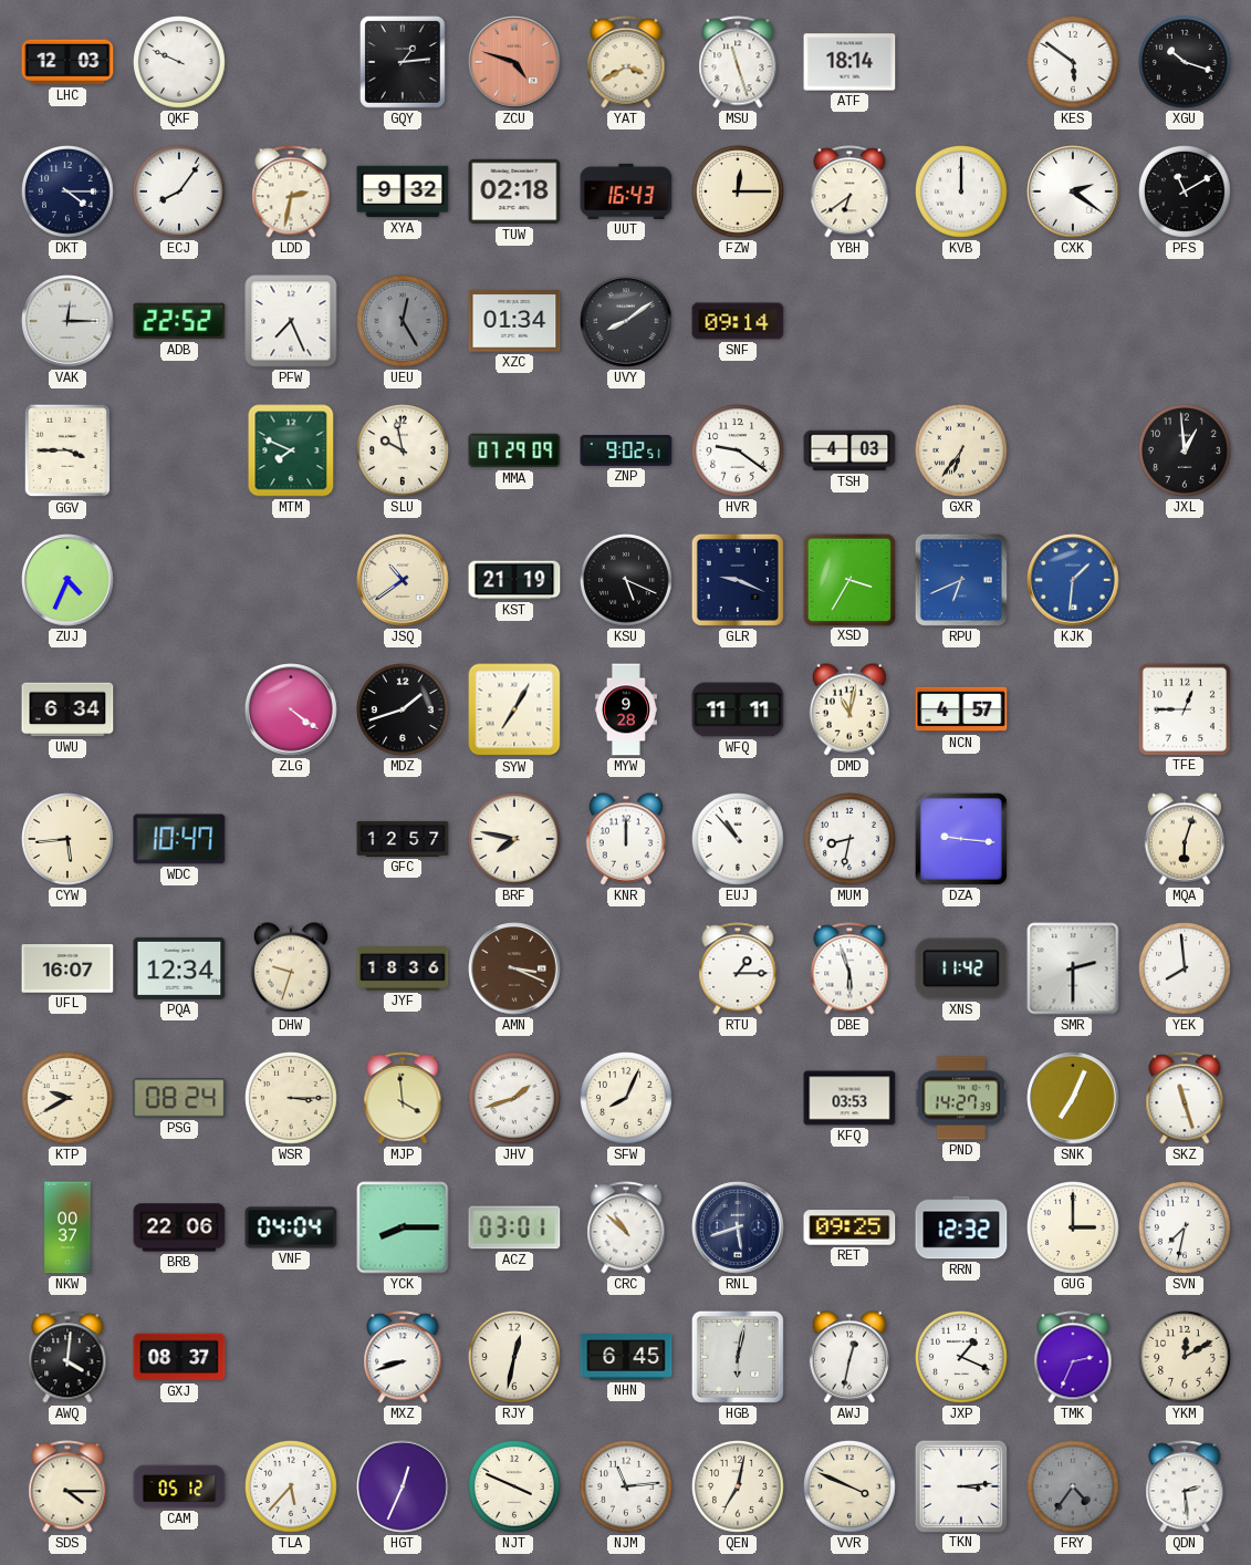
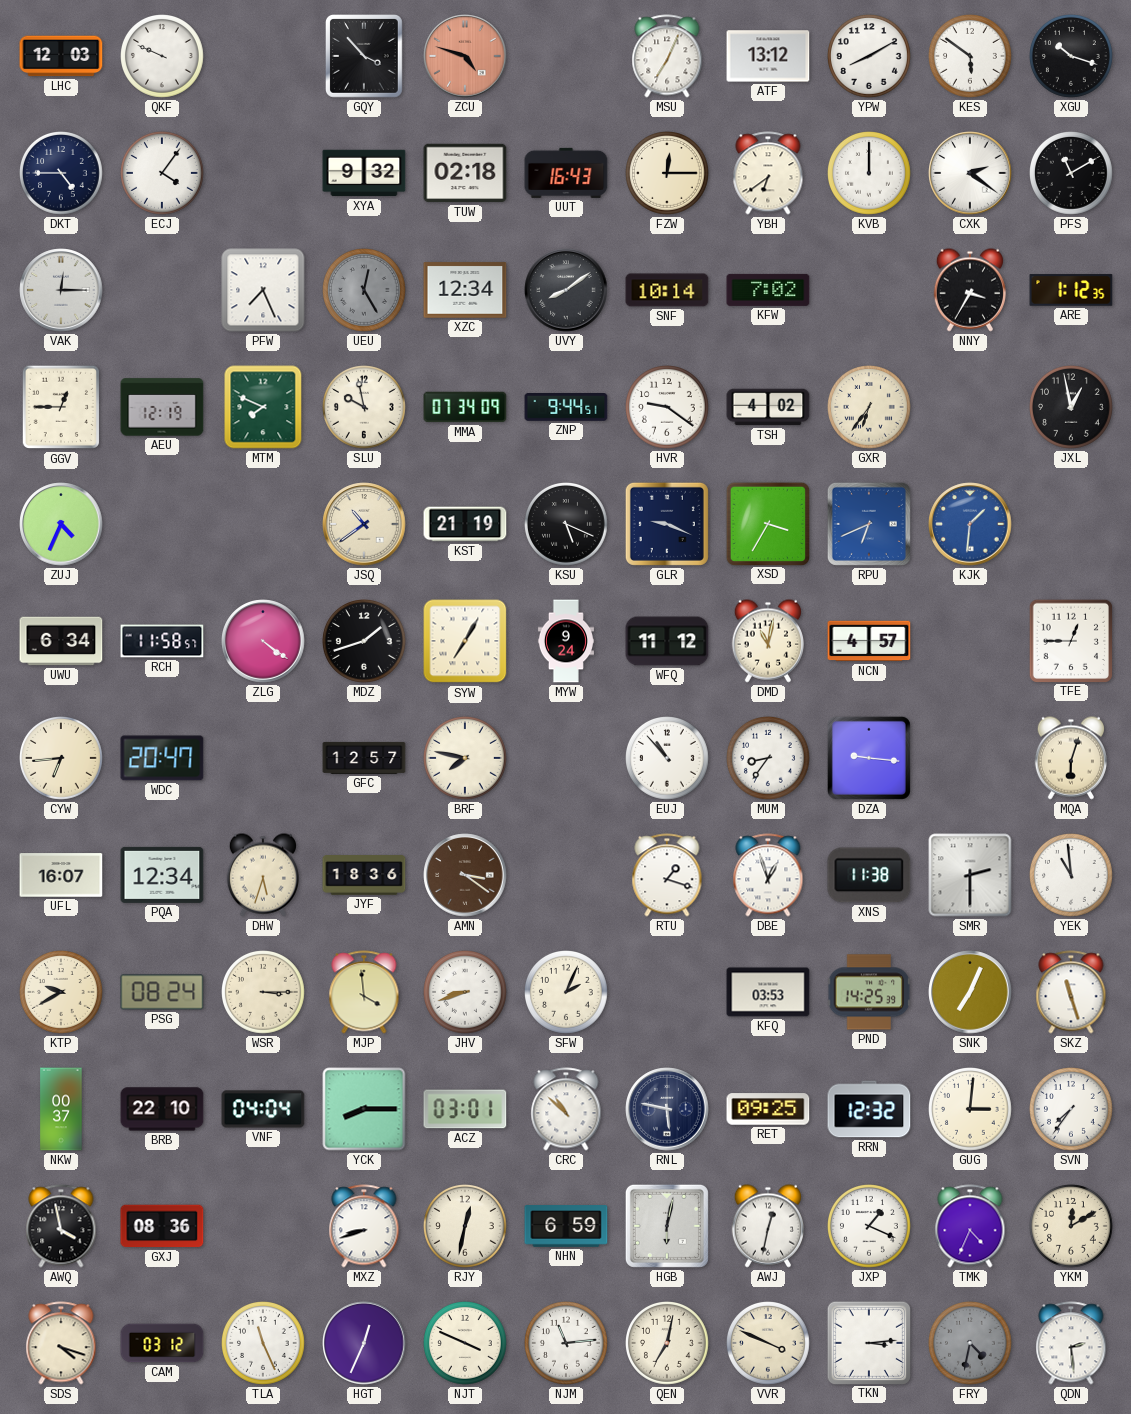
GQY: 1:14 -> 3:53
YAT: 3:40 -> none
MSU: 11:27 -> 7:04
ATF: 18:14 -> 13:12
YPW: none -> 8:10
DKT: 4:15 -> 4:45
ECJ: 8:06 -> 4:06
LDD: 2:32 -> none
ADB: 22:52 -> none
XZC: 01:34 -> 12:34
SNF: 09:14 -> 10:14
KFW: none -> 7:02
NNY: none -> 3:35
ARE: none -> 1:12
GGV: 3:45 -> 12:45
AEU: none -> 12:19
MMA: 07:29 -> 07:34
ZNP: 9:02 -> 9:44
TSH: 4:03 -> 4:02
JXL: 12:59 -> 12:58
RCH: none -> 11:58
MYW: 9:28 -> 9:24
WFQ: 11:11 -> 11:12
CYW: 5:44 -> 6:44
WDC: 10:47 -> 20:47
KNR: 12:00 -> none
MUM: 8:32 -> 8:36
DHW: 9:33 -> 5:33
AMN: 3:19 -> 3:21
RTU: 1:15 -> 1:18
DBE: 5:57 -> 12:57
XNS: 11:42 -> 11:38
YEK: 7:59 -> 10:59
JHV: 1:42 -> 8:42
SFW: 8:04 -> 2:04
PND: 14:27 -> 14:25
BRB: 22:06 -> 22:10
RNL: 5:42 -> 5:47
GUG: 3:00 -> 3:01
SVN: 7:32 -> 7:36
AWQ: 4:01 -> 3:58
GXJ: 08:37 -> 08:36
NHN: 6:45 -> 6:59
TMK: 2:34 -> 4:34
SDS: 4:15 -> 4:18
CAM: 05:12 -> 03:12
TLA: 5:37 -> 11:26
FRY: 4:36 -> 4:32
